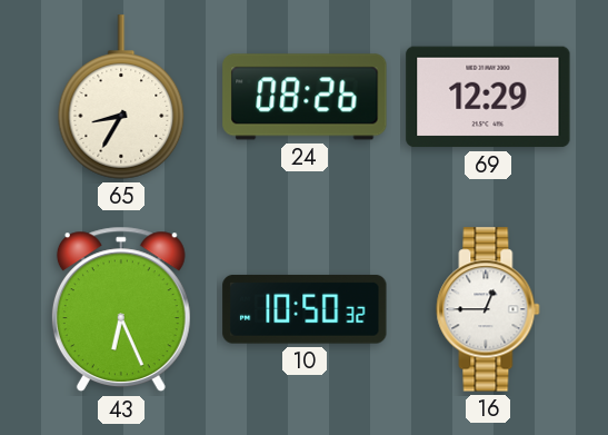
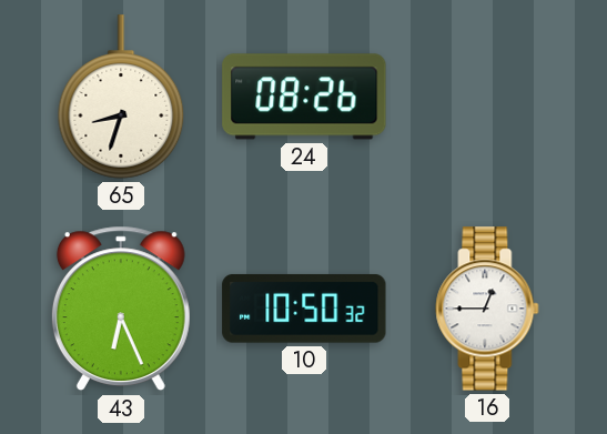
65: 8:35 -> 8:33
69: 12:29 -> none
